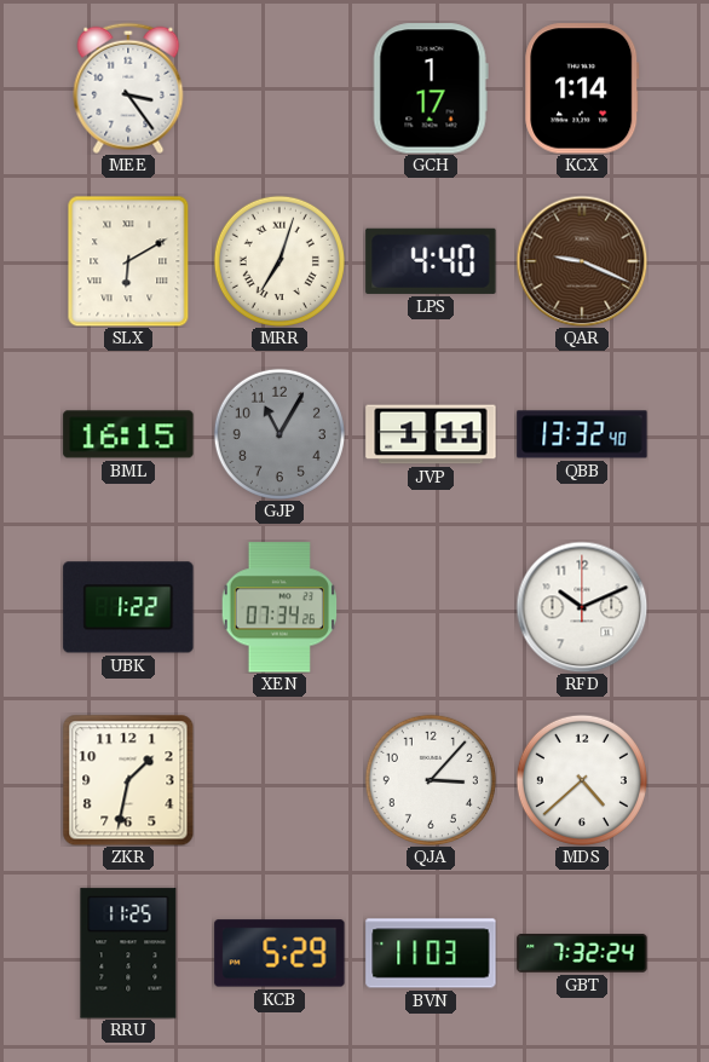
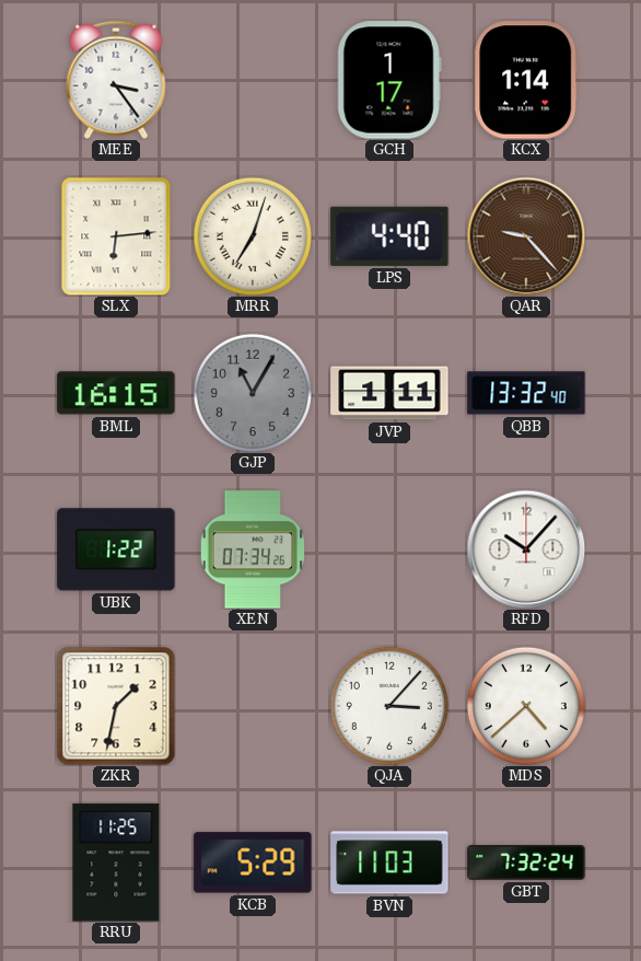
SLX: 6:10 -> 6:14
QAR: 9:19 -> 9:23
RFD: 10:11 -> 10:07
